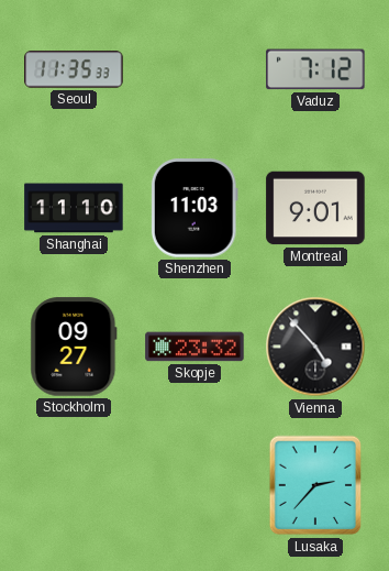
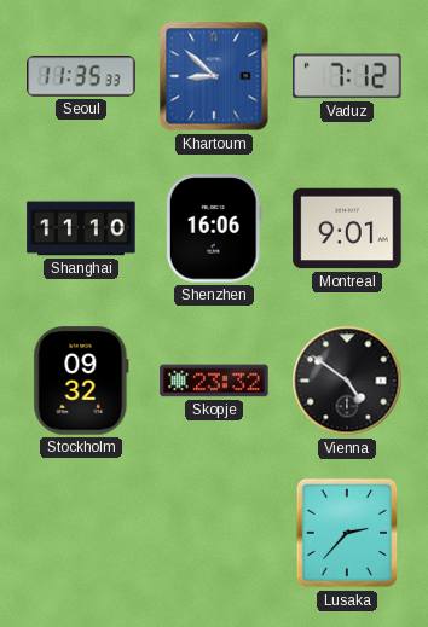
Khartoum: none -> 8:52
Shenzhen: 11:03 -> 16:06
Stockholm: 09:27 -> 09:32
Vienna: 4:53 -> 4:51
